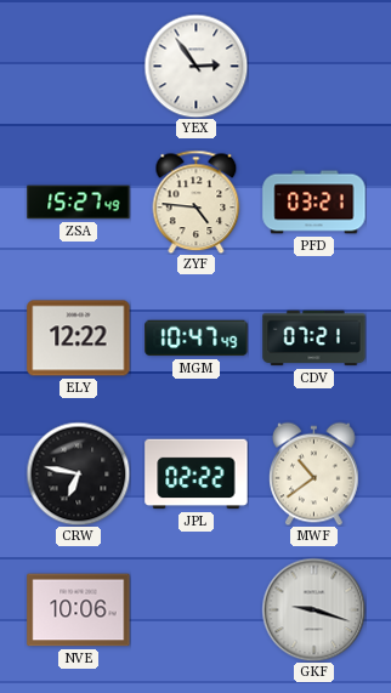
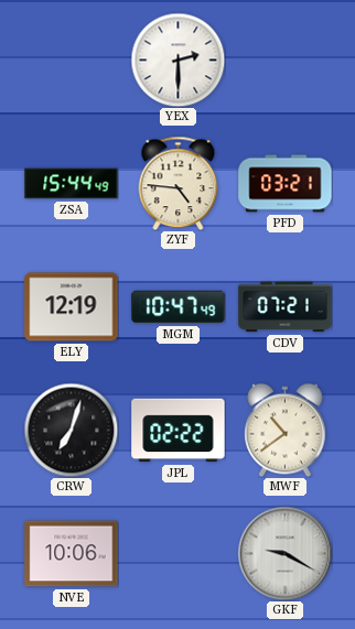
YEX: 2:54 -> 2:30
ZSA: 15:27 -> 15:44
ELY: 12:22 -> 12:19
CRW: 6:47 -> 7:03
GKF: 9:18 -> 9:20
